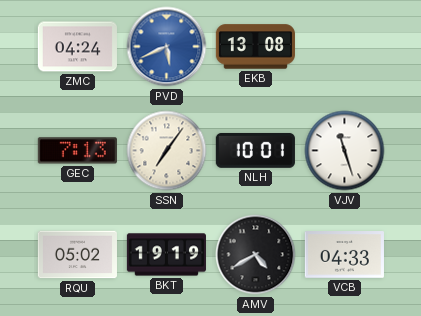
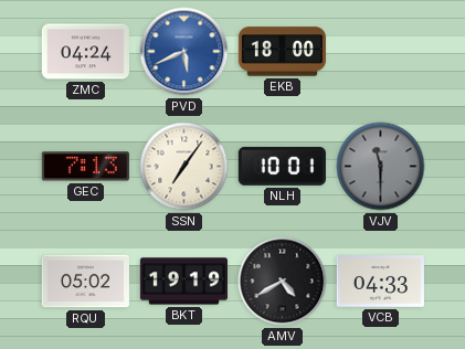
EKB: 13:08 -> 18:00
VJV: 11:27 -> 11:30
VJV dial: white -> grey
